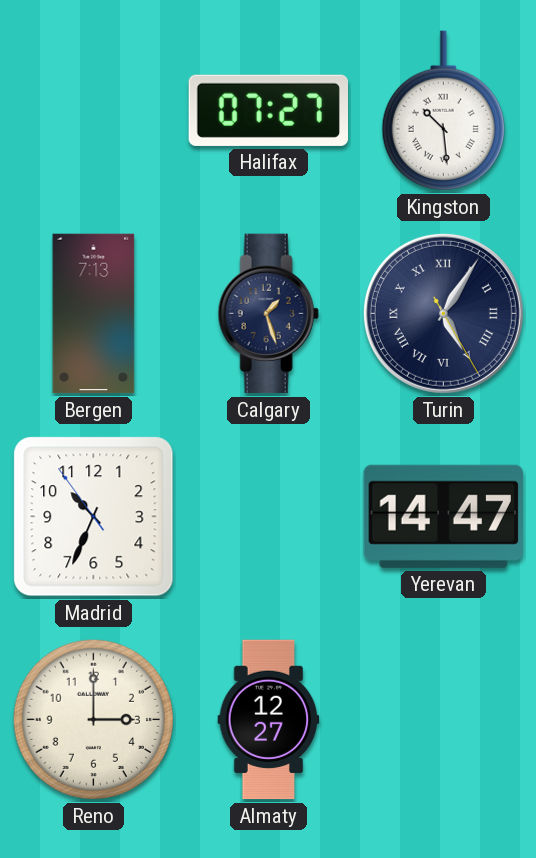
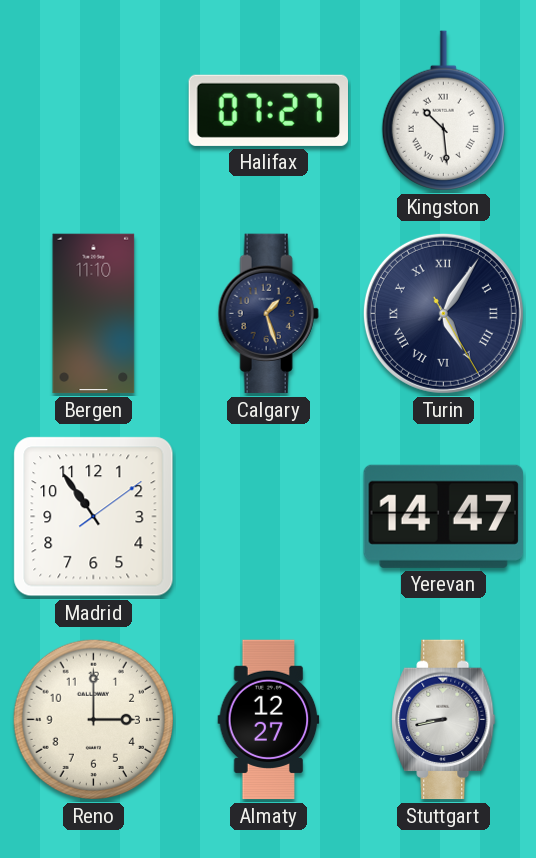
Bergen: 7:13 -> 11:10
Madrid: 10:33 -> 10:54
Stuttgart: none -> 8:43
